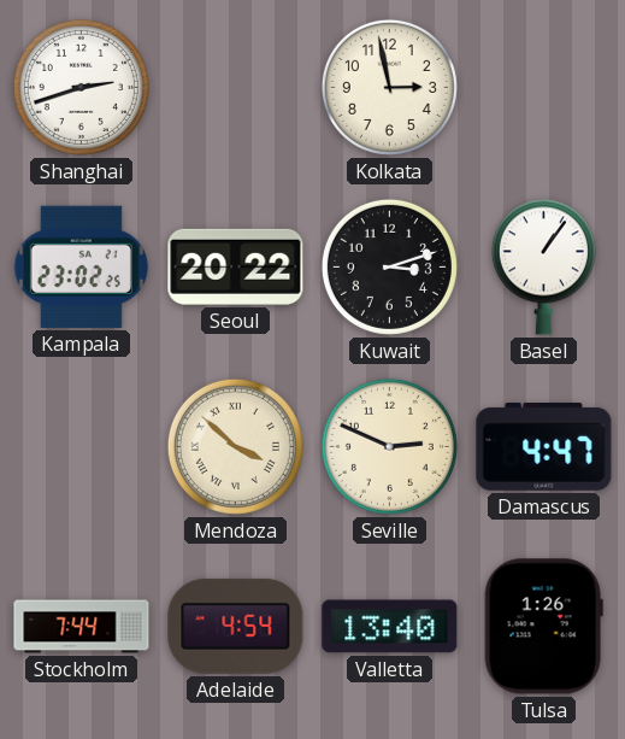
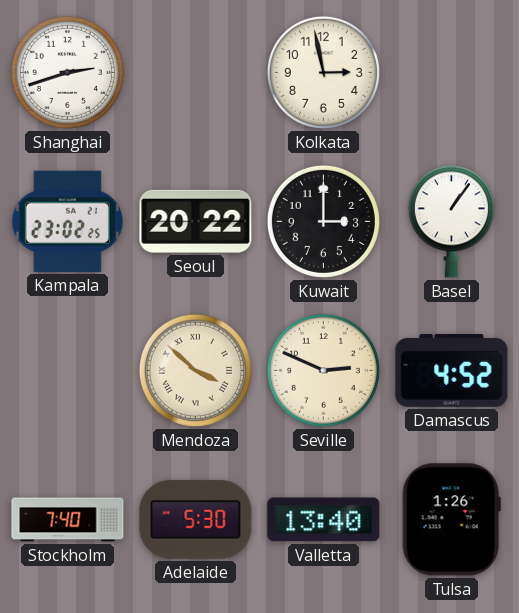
Kuwait: 3:12 -> 3:00
Damascus: 4:47 -> 4:52
Stockholm: 7:44 -> 7:40
Adelaide: 4:54 -> 5:30
